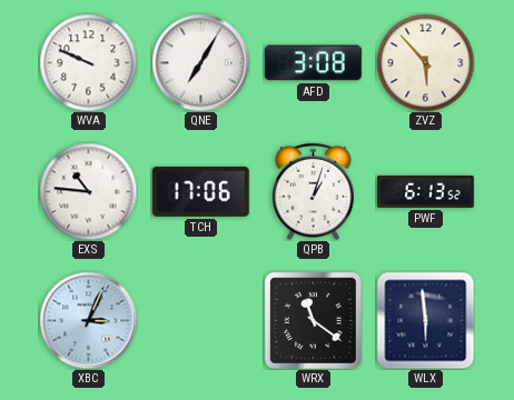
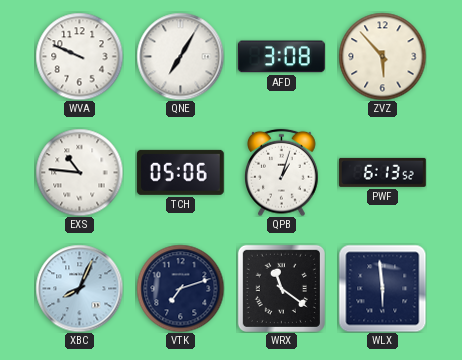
TCH: 17:06 -> 05:06
XBC: 3:04 -> 8:04
VTK: none -> 7:12
